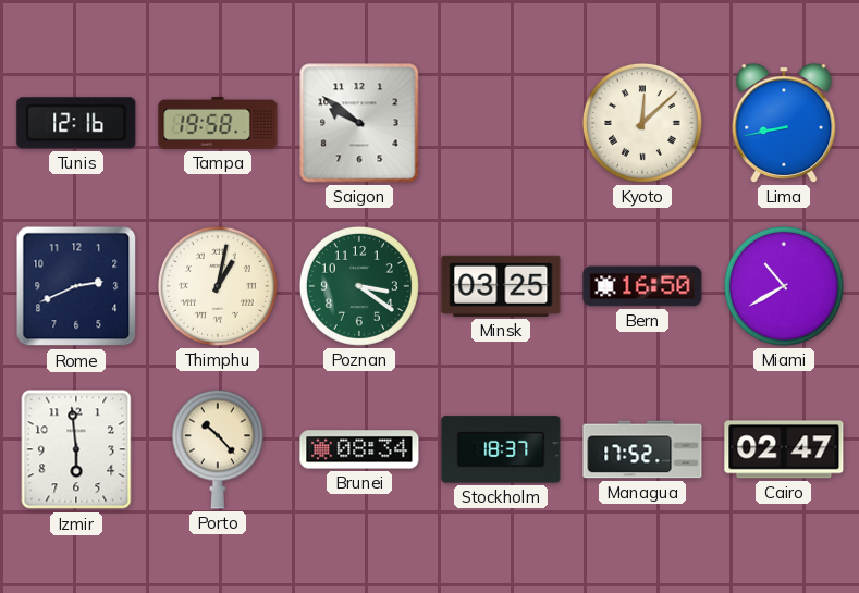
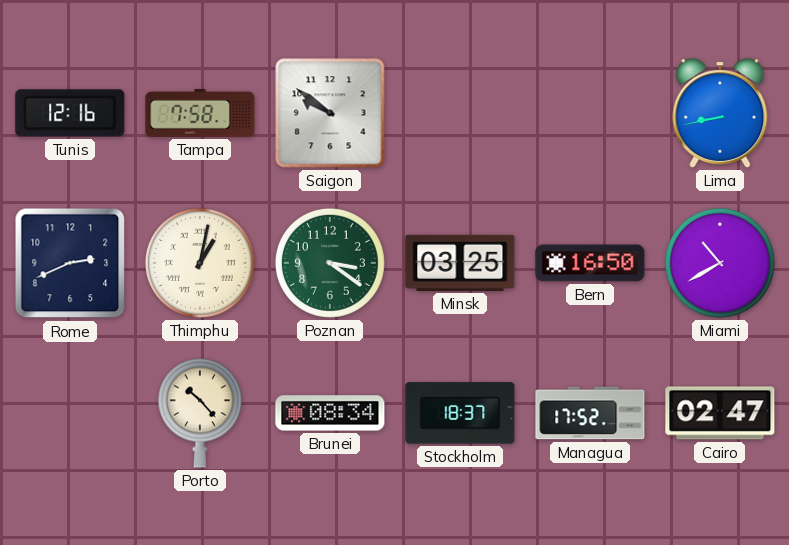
Tampa: 19:58 -> 7:58
Kyoto: 12:08 -> none
Izmir: 5:59 -> none
